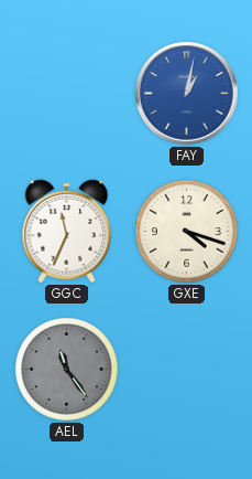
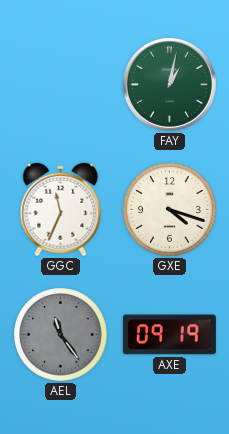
FAY dial: blue -> green
AXE: none -> 09:19
